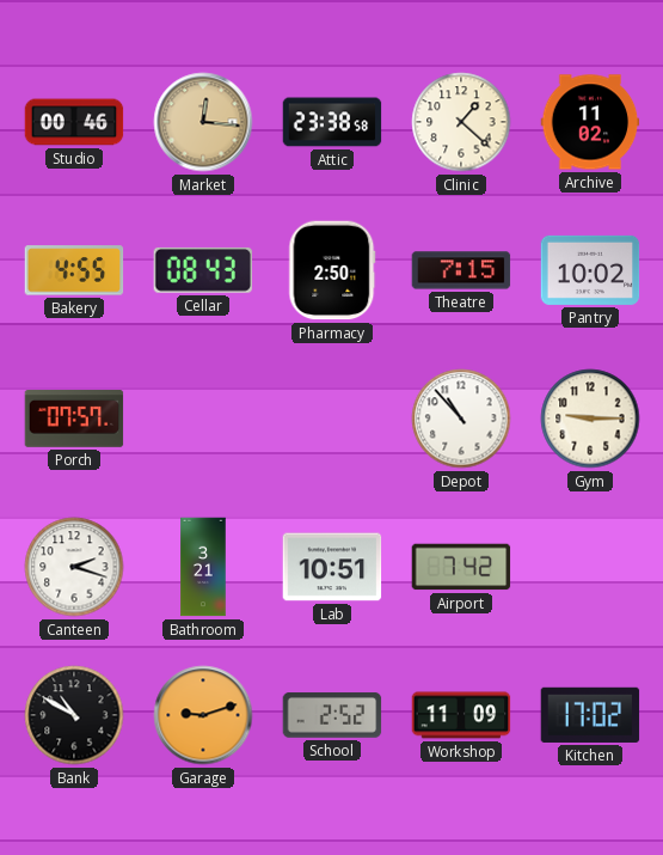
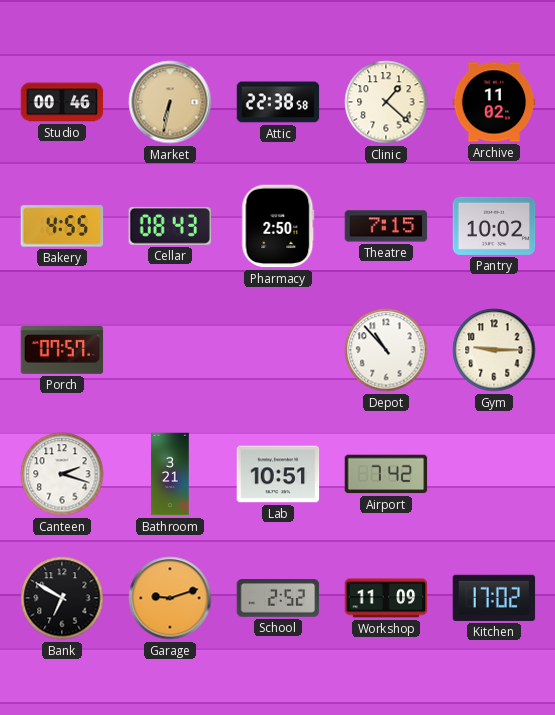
Market: 12:16 -> 6:32
Attic: 23:38 -> 22:38
Bank: 10:50 -> 6:50
